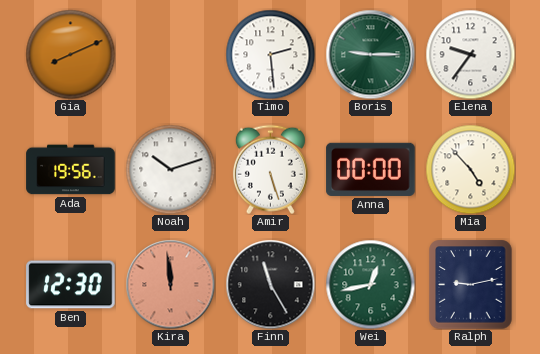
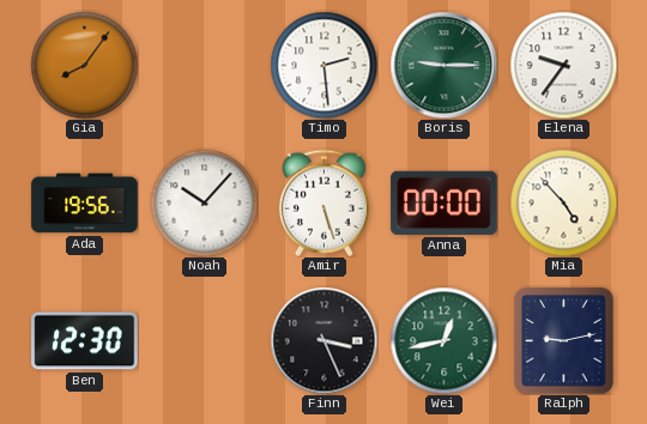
Gia: 8:11 -> 8:06
Noah: 10:12 -> 10:07
Kira: 11:59 -> none
Finn: 11:25 -> 3:26
